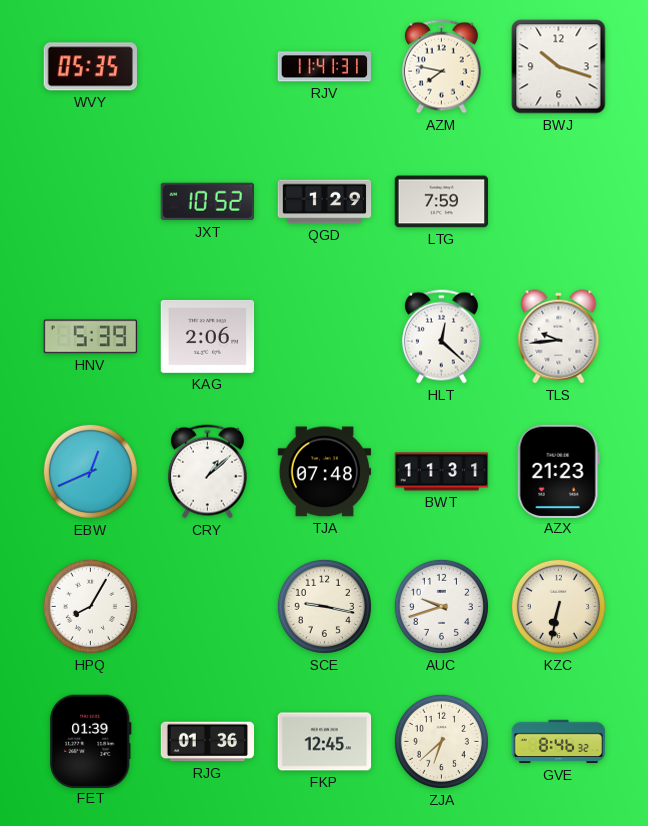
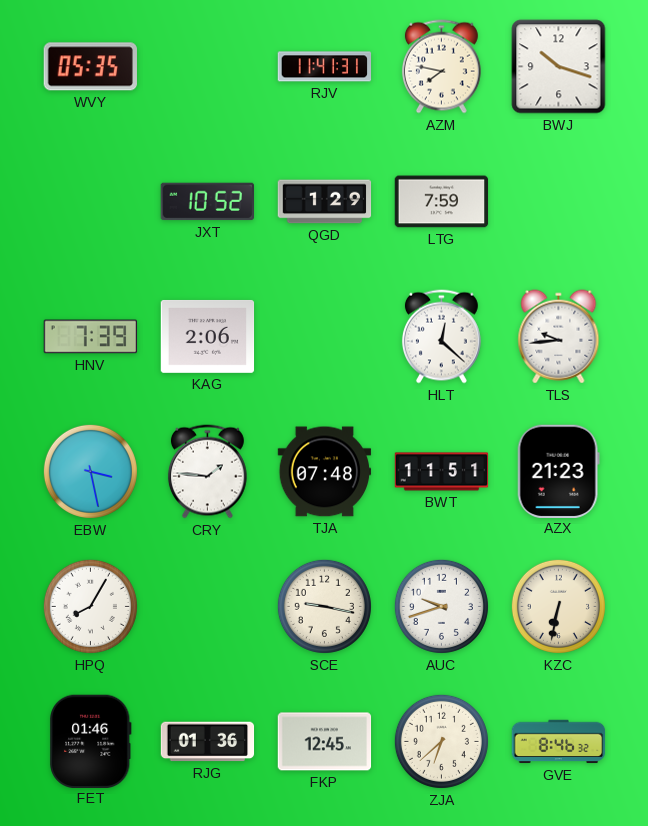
HNV: 5:39 -> 7:39
EBW: 12:41 -> 3:28
CRY: 1:08 -> 1:46
BWT: 11:31 -> 11:51
FET: 01:39 -> 01:46
